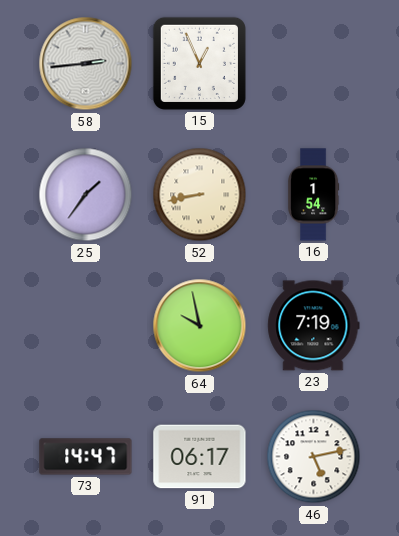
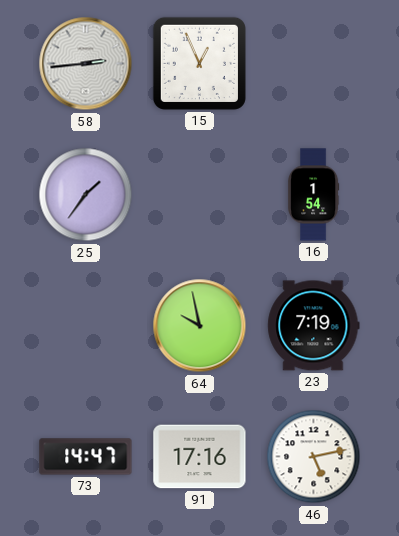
52: 8:43 -> none
91: 06:17 -> 17:16
